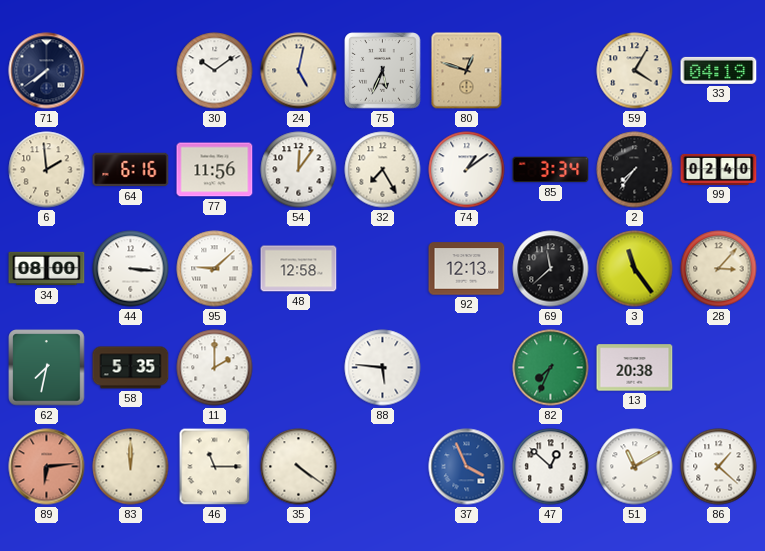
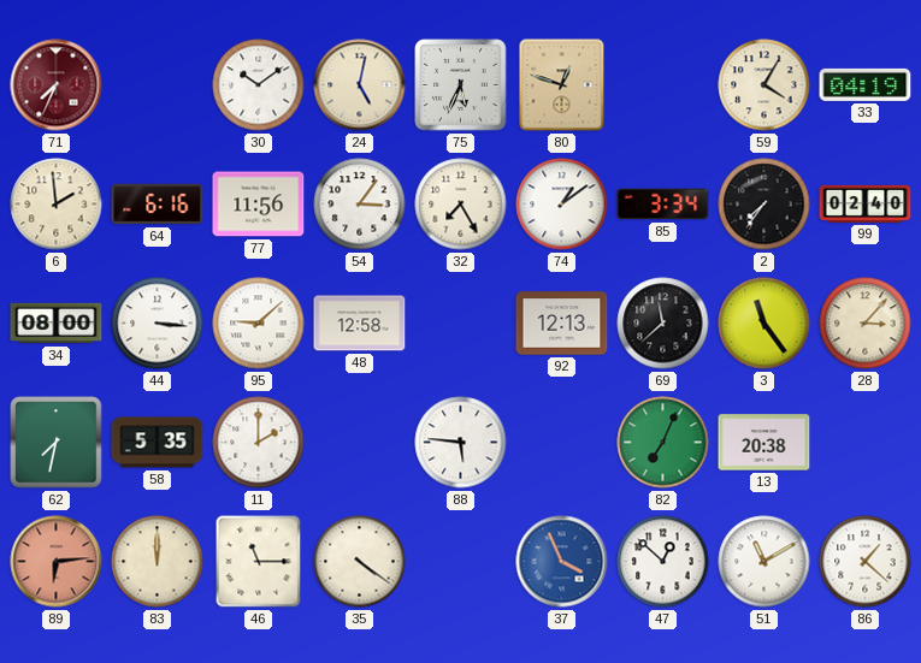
71: 7:39 -> 7:34
71 dial: navy -> burgundy
54: 12:06 -> 3:06
82: 7:34 -> 7:04
